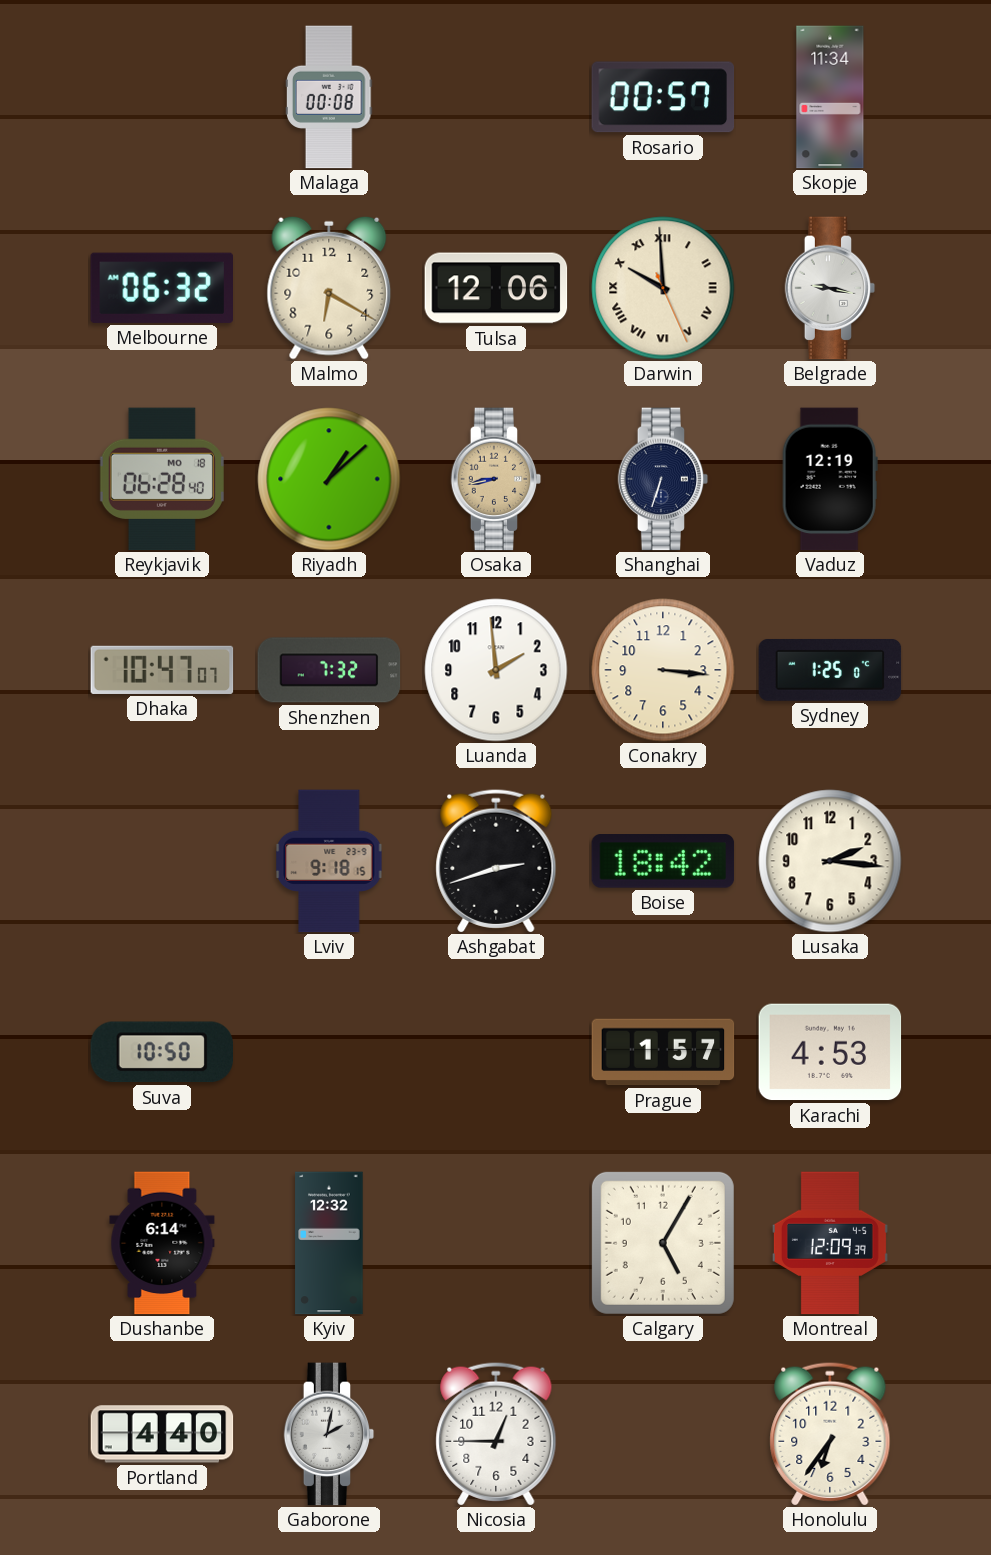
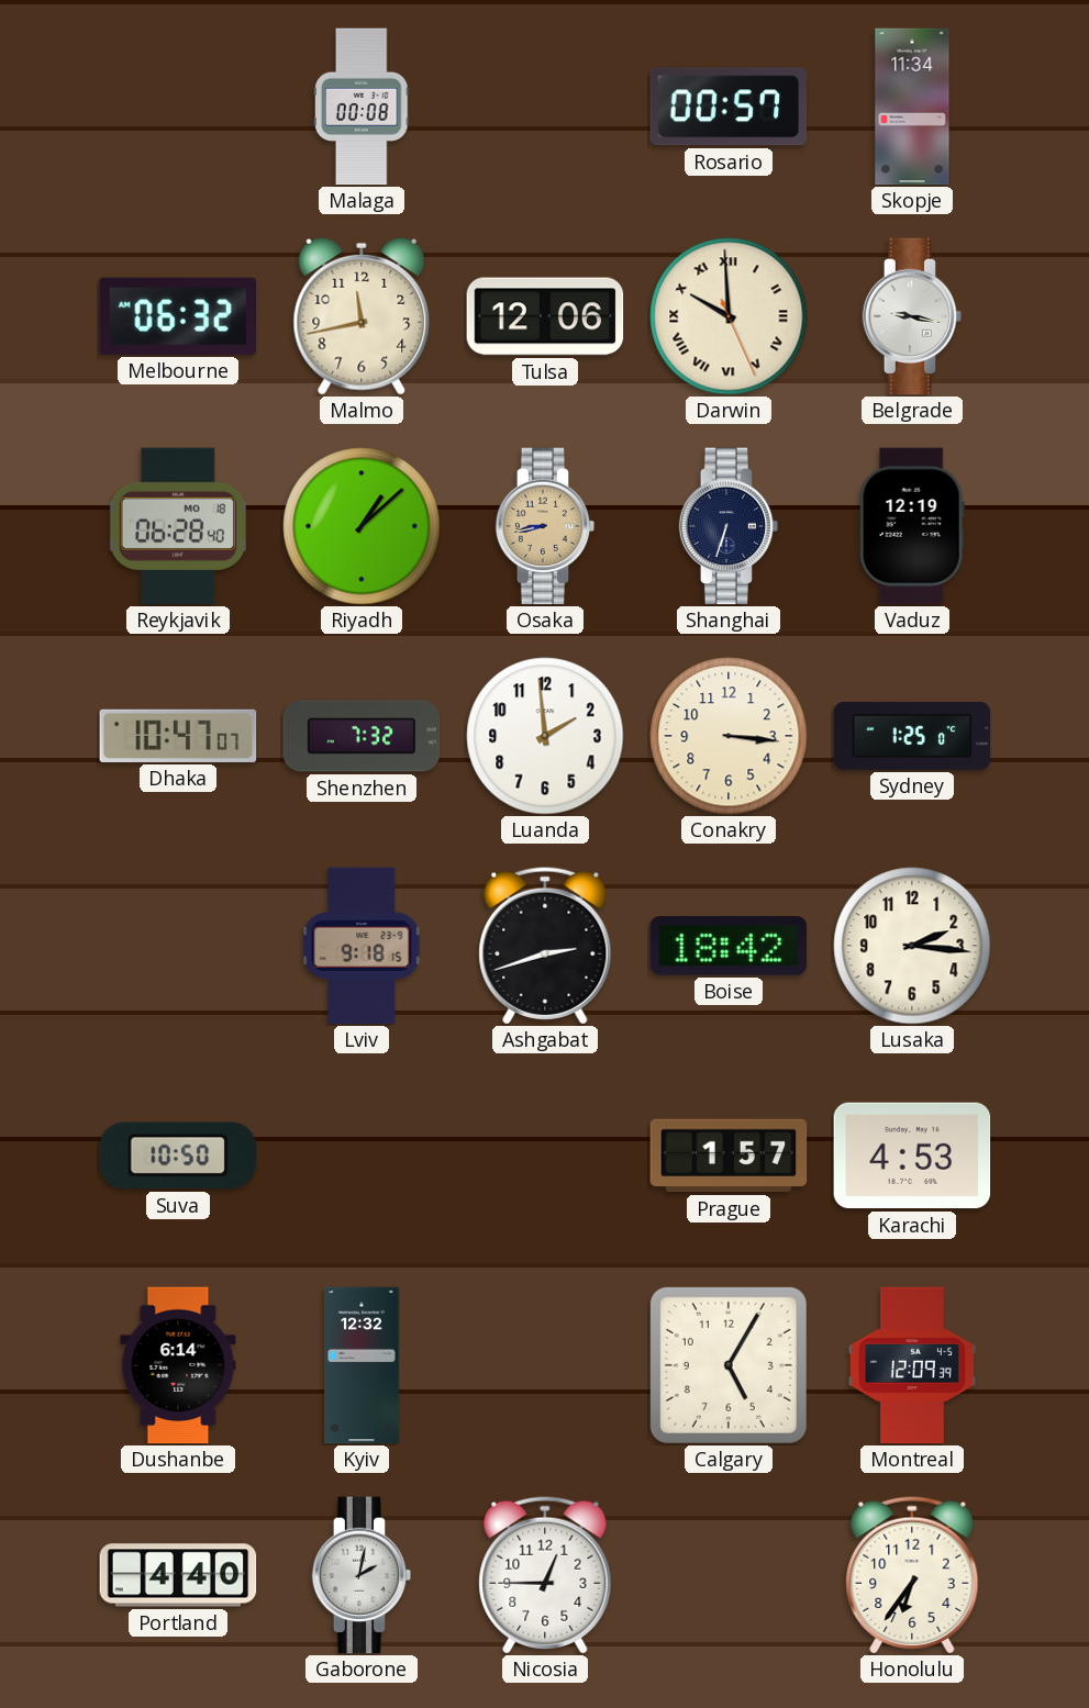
Malmo: 6:20 -> 11:43
